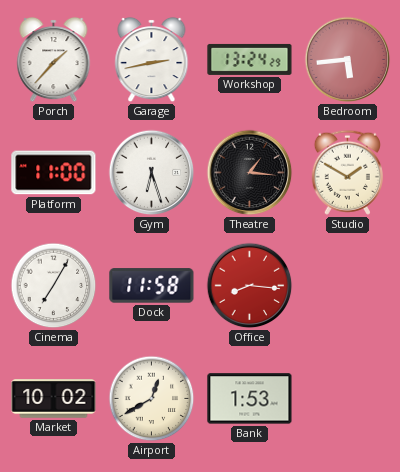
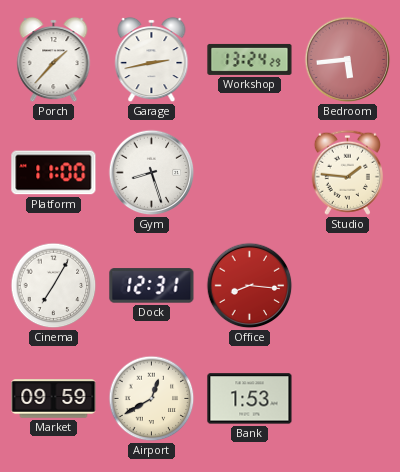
Gym: 6:27 -> 8:27
Theatre: 1:16 -> none
Studio: 1:50 -> 1:46
Dock: 11:58 -> 12:31
Market: 10:02 -> 09:59
